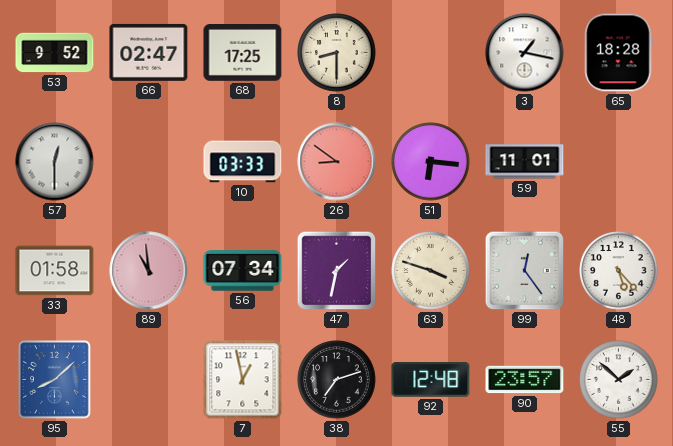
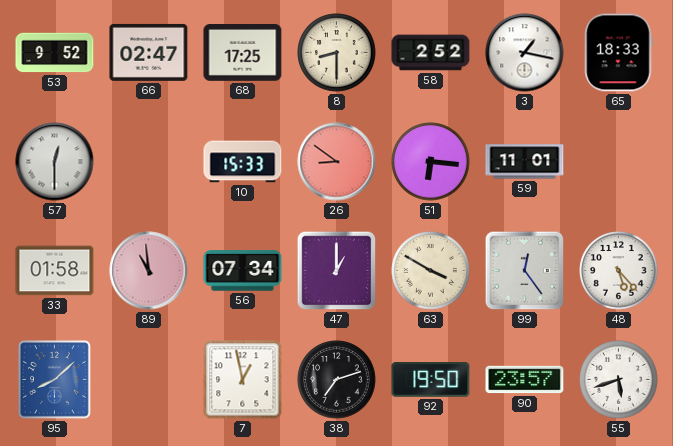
58: none -> 2:52
65: 18:28 -> 18:33
10: 03:33 -> 15:33
47: 1:32 -> 1:00
63: 3:48 -> 3:50
92: 12:48 -> 19:50
55: 1:52 -> 5:42
